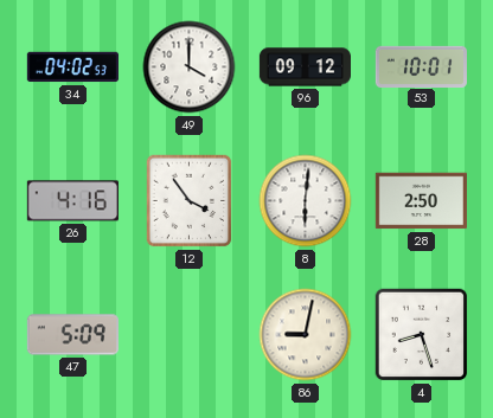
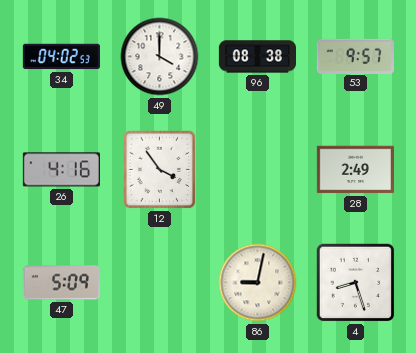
96: 09:12 -> 08:38
53: 10:01 -> 9:57
8: 6:01 -> none
28: 2:50 -> 2:49
